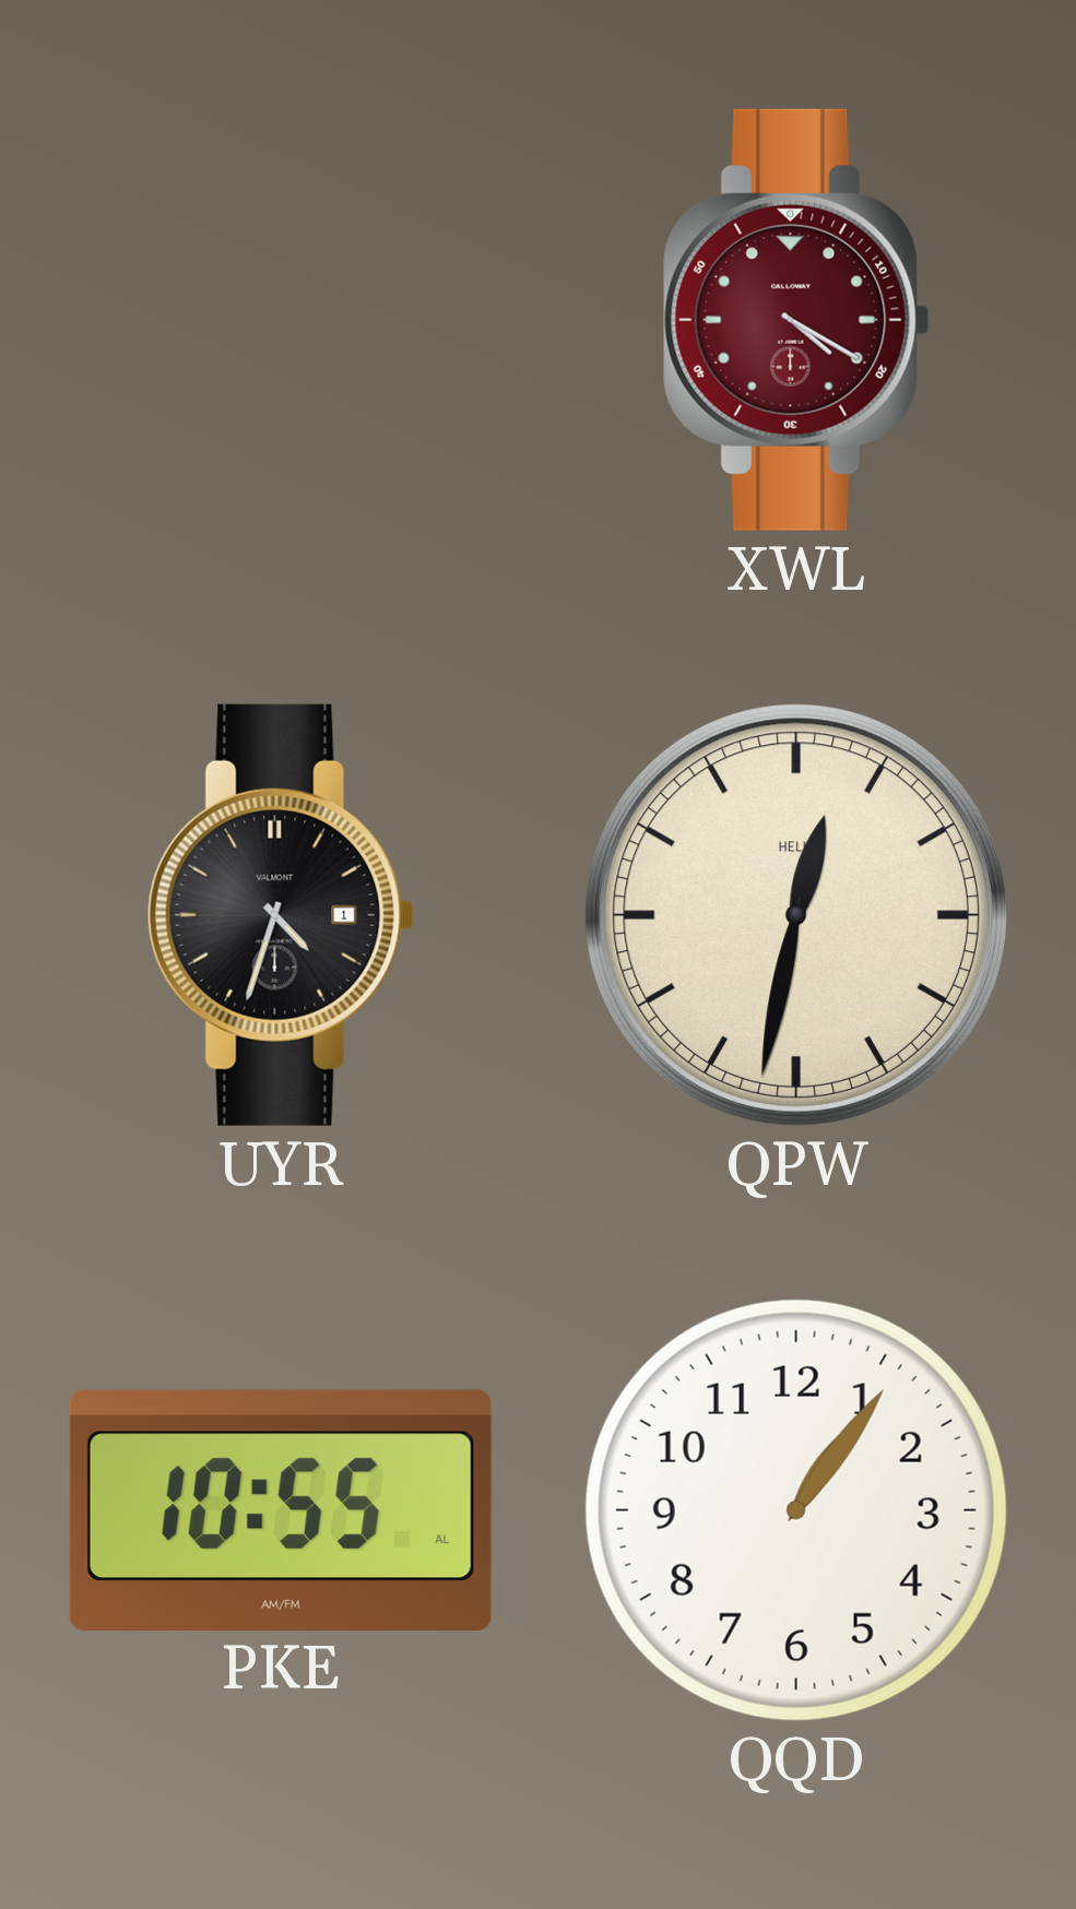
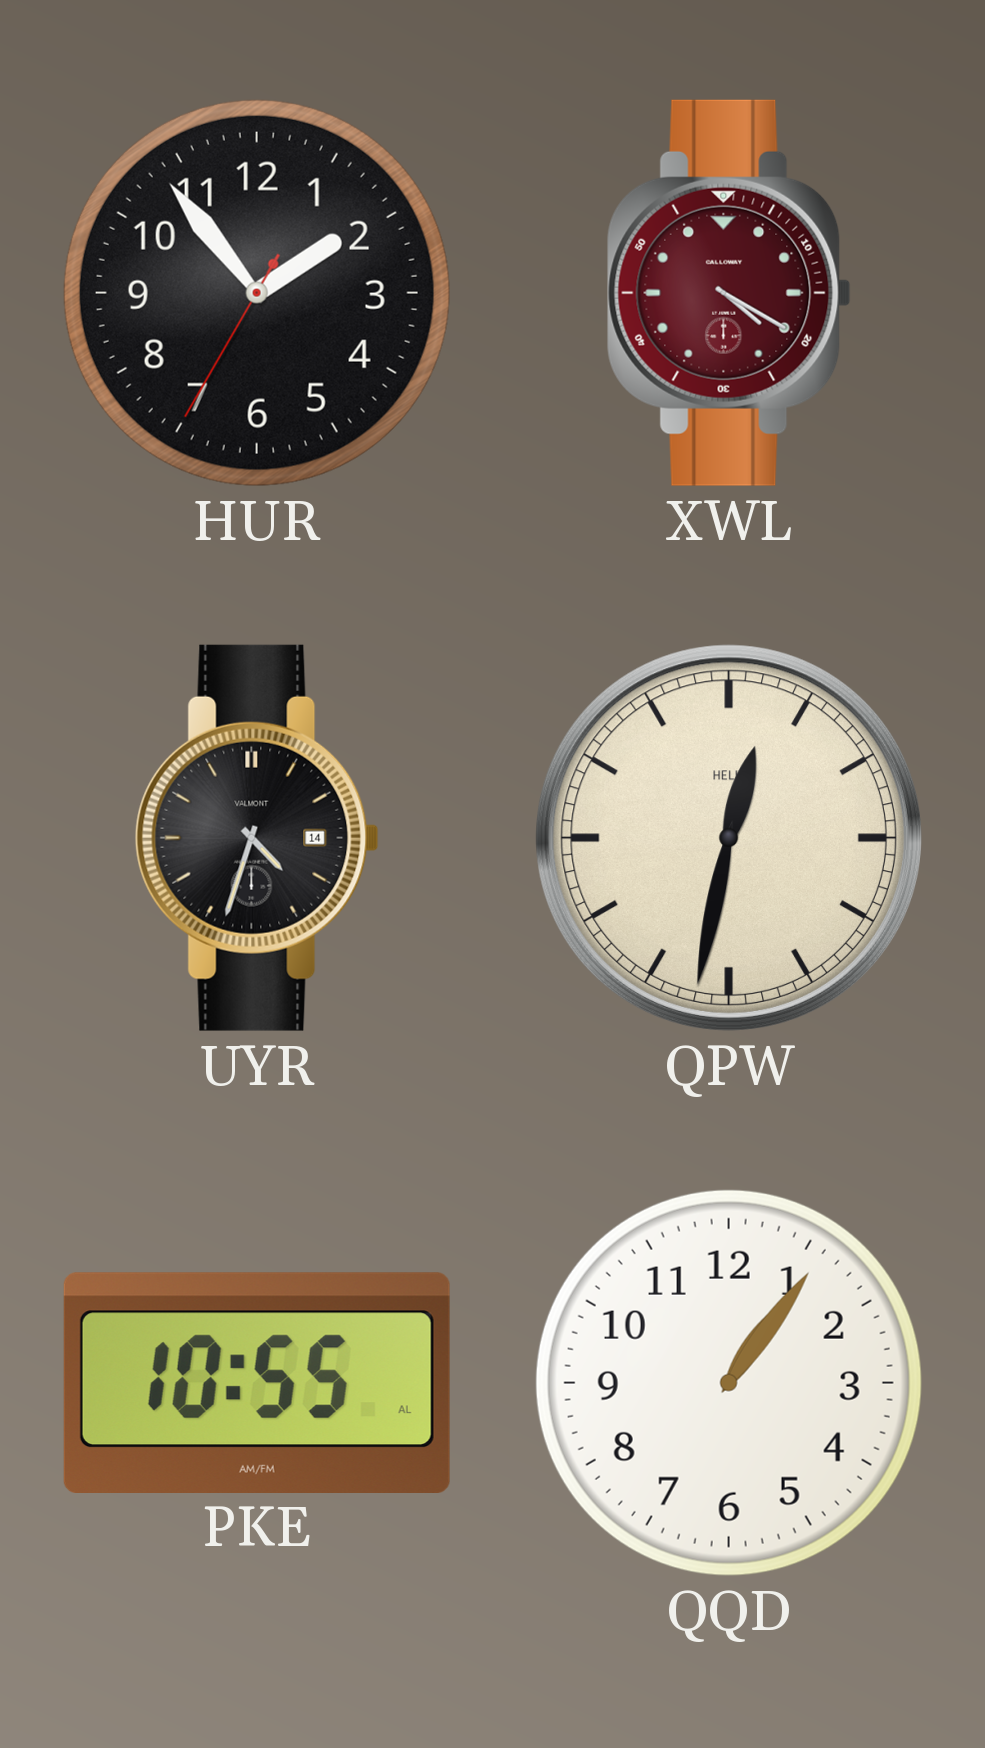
HUR: none -> 1:53
UYR date: 1 -> 14
